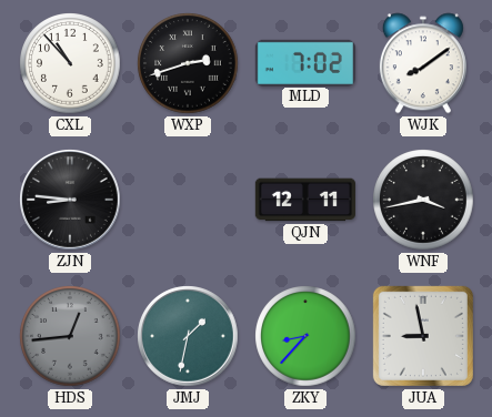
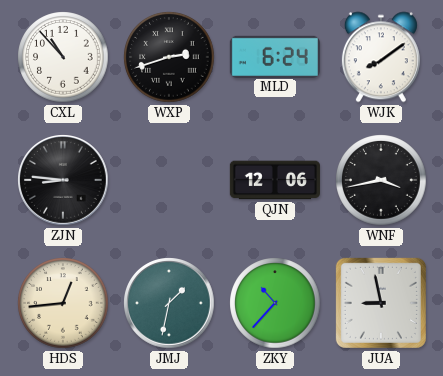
MLD: 7:02 -> 6:24
QJN: 12:11 -> 12:06
HDS dial: grey -> cream
ZKY: 8:37 -> 10:37
